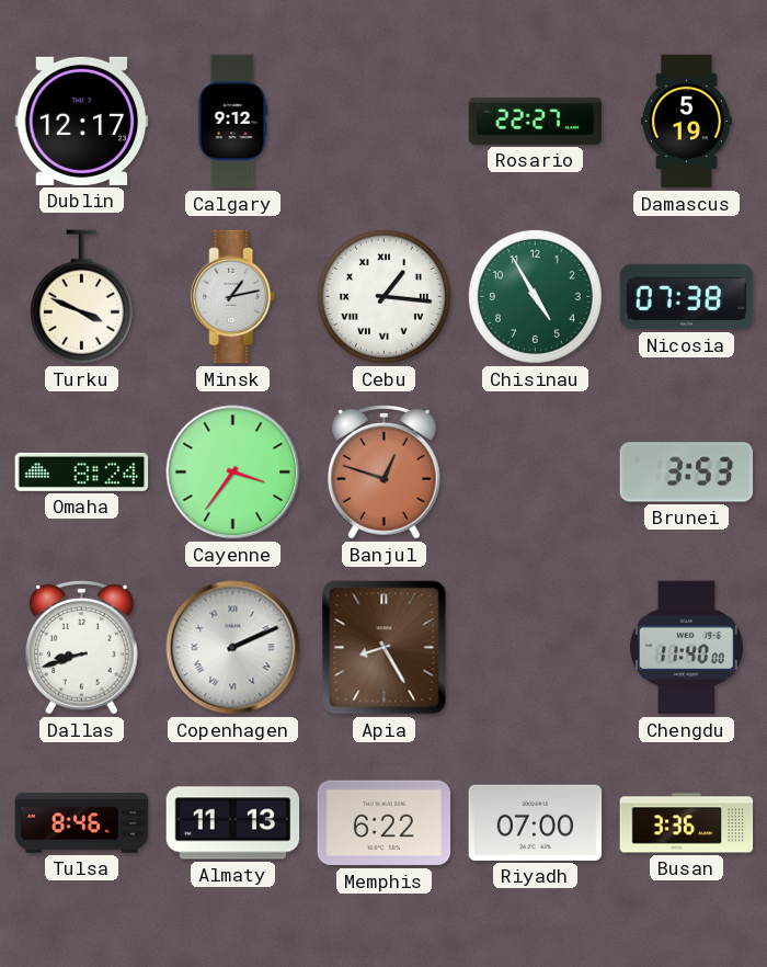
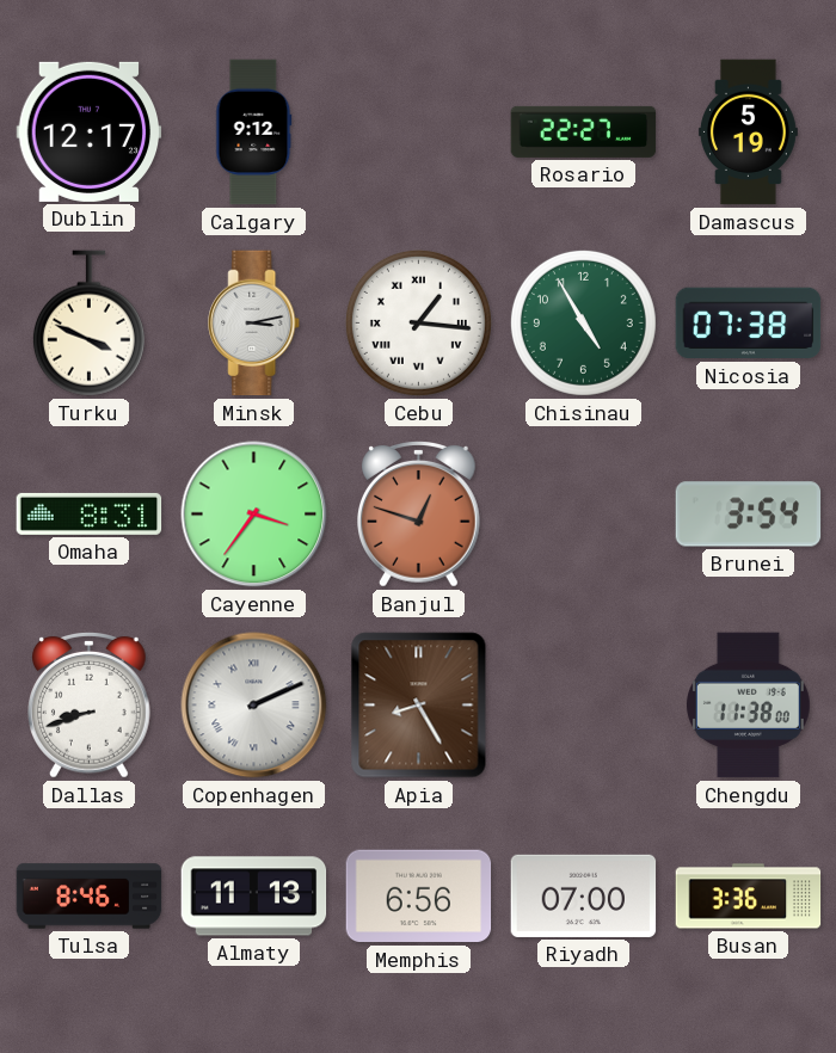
Minsk: 1:13 -> 3:13
Omaha: 8:24 -> 8:31
Brunei: 3:53 -> 3:54
Chengdu: 11:40 -> 11:38
Memphis: 6:22 -> 6:56
